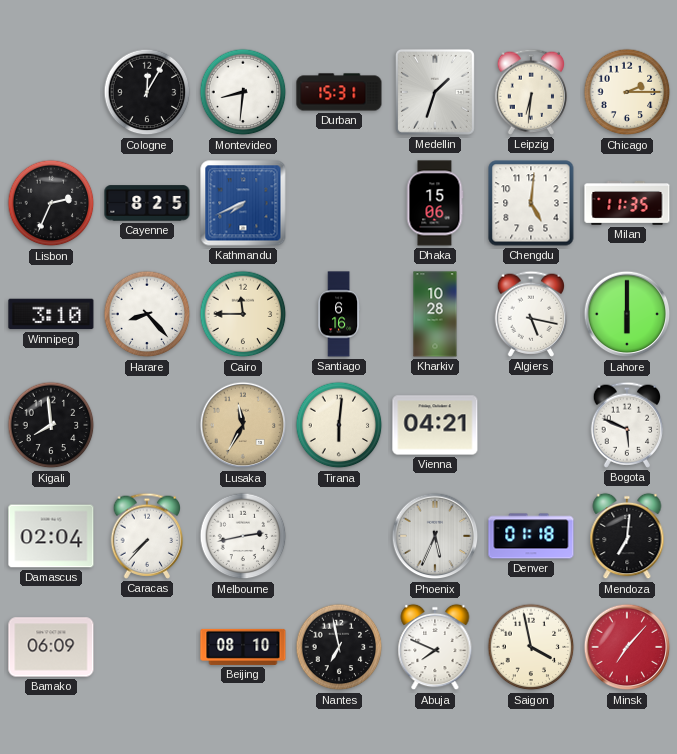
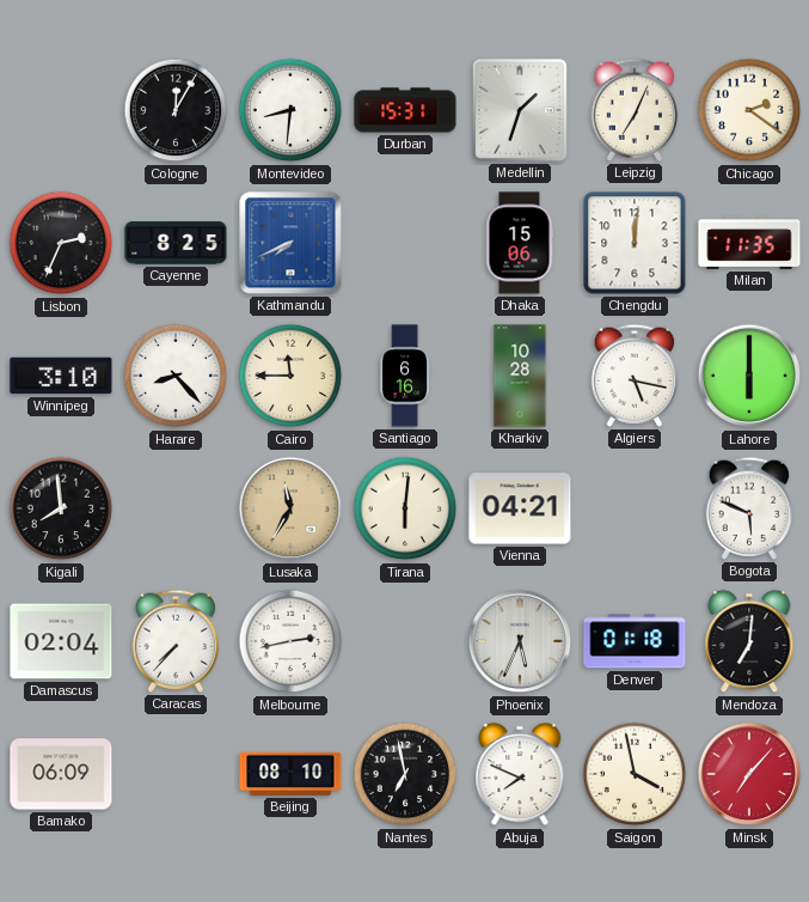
Leipzig: 6:31 -> 7:04
Chicago: 2:15 -> 2:21
Chengdu: 5:01 -> 12:01
